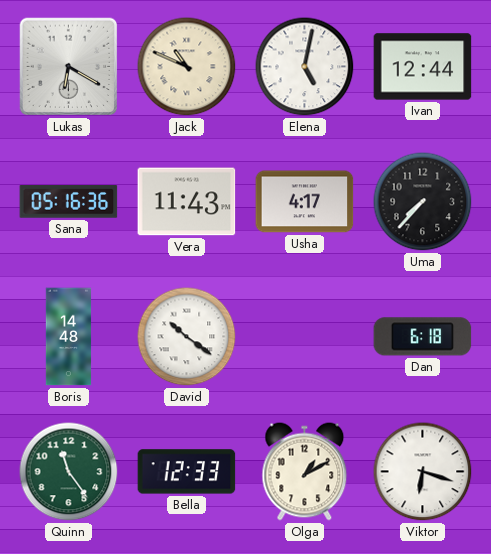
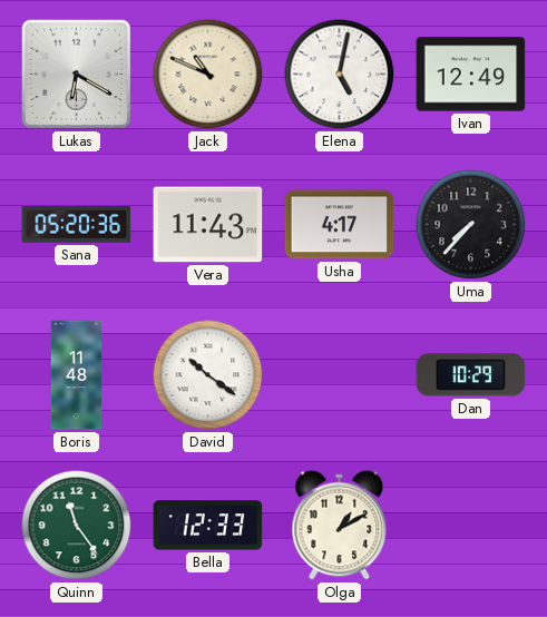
Ivan: 12:44 -> 12:49
Sana: 05:16 -> 05:20
Boris: 14:48 -> 11:48
Dan: 6:18 -> 10:29
Viktor: 6:18 -> none
